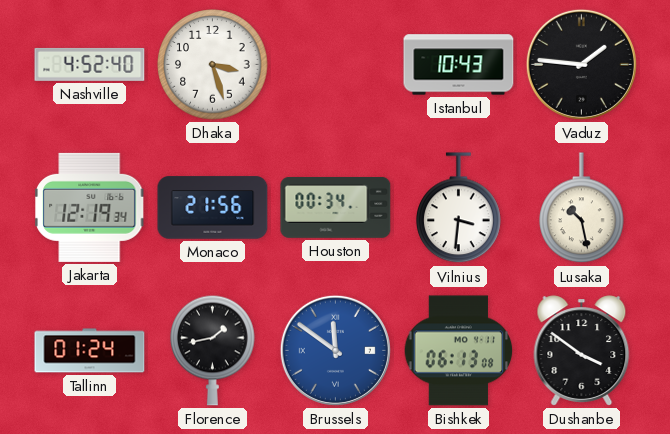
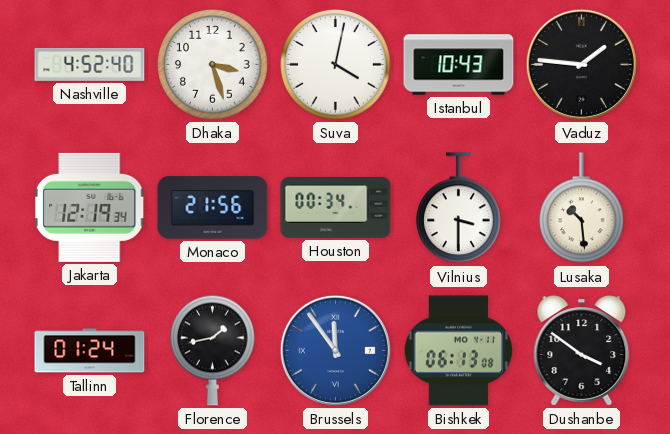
Suva: none -> 4:02
Vilnius: 3:31 -> 3:30
Lusaka: 10:28 -> 10:29
Brussels: 11:51 -> 11:54
